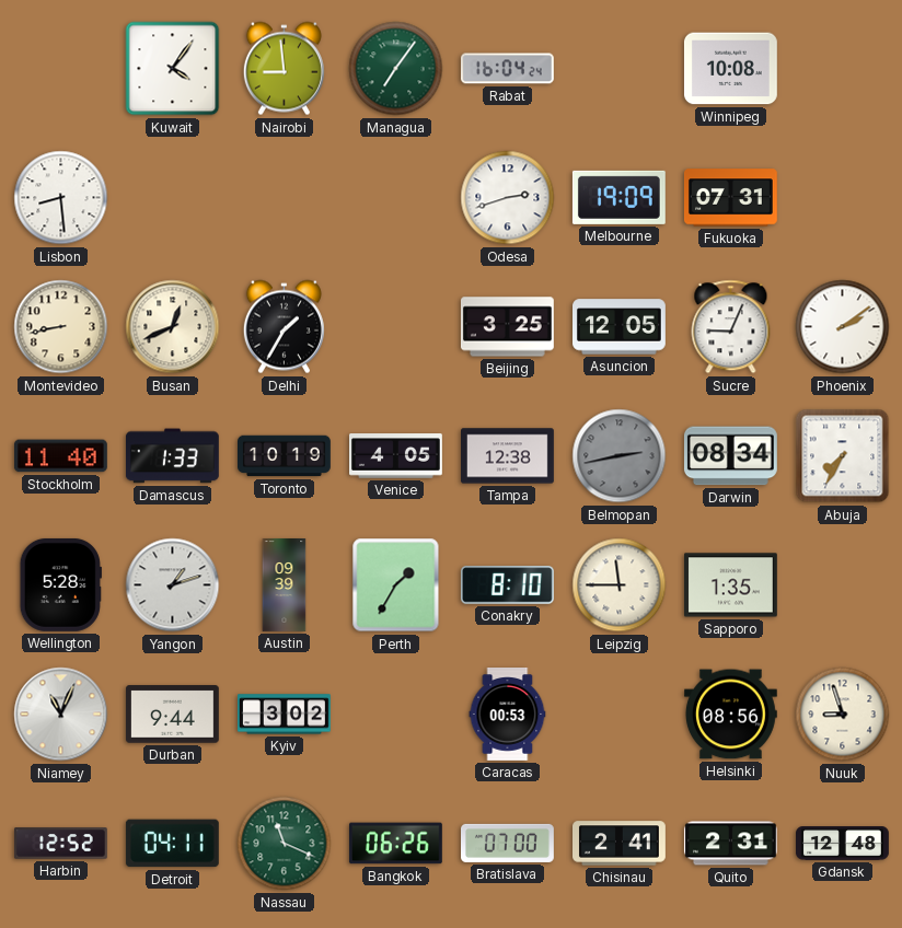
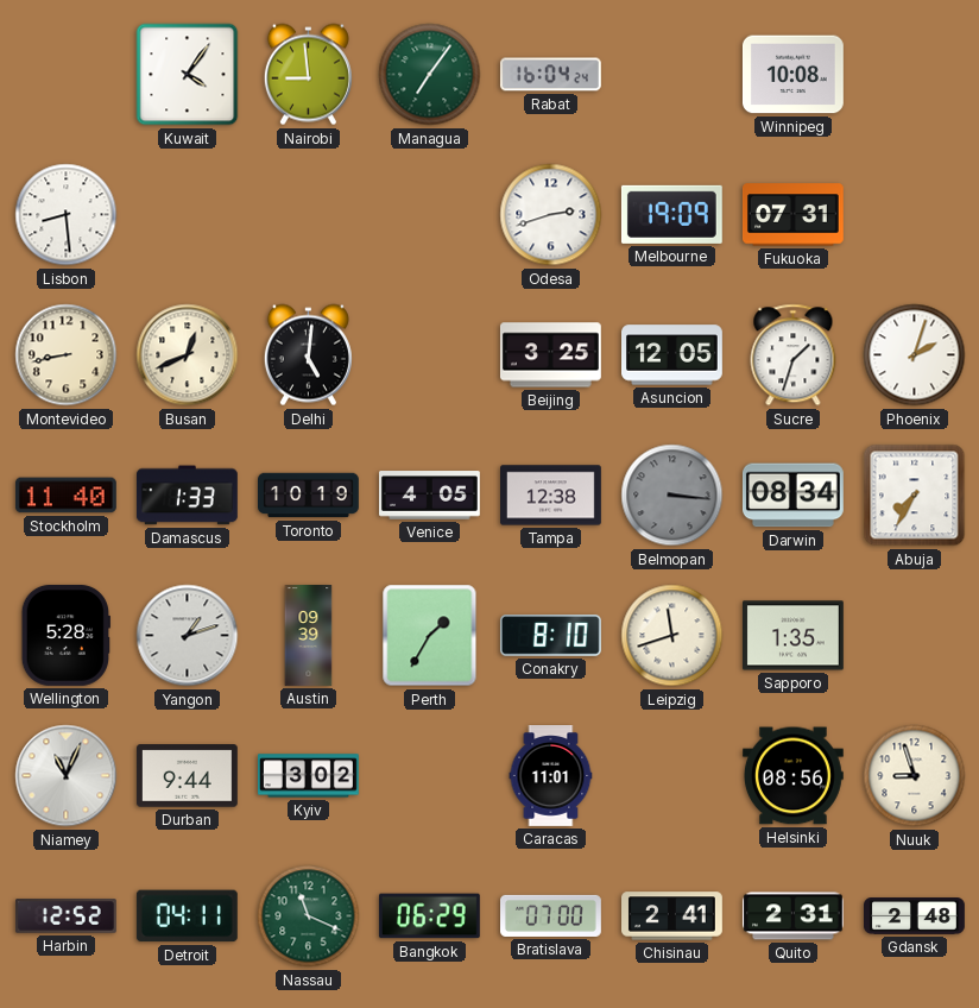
Delhi: 1:35 -> 5:01
Sucre: 9:04 -> 1:33
Phoenix: 2:09 -> 2:03
Belmopan: 2:43 -> 3:16
Leipzig: 11:45 -> 11:42
Caracas: 00:53 -> 11:01
Bangkok: 06:26 -> 06:29
Gdansk: 12:48 -> 2:48
